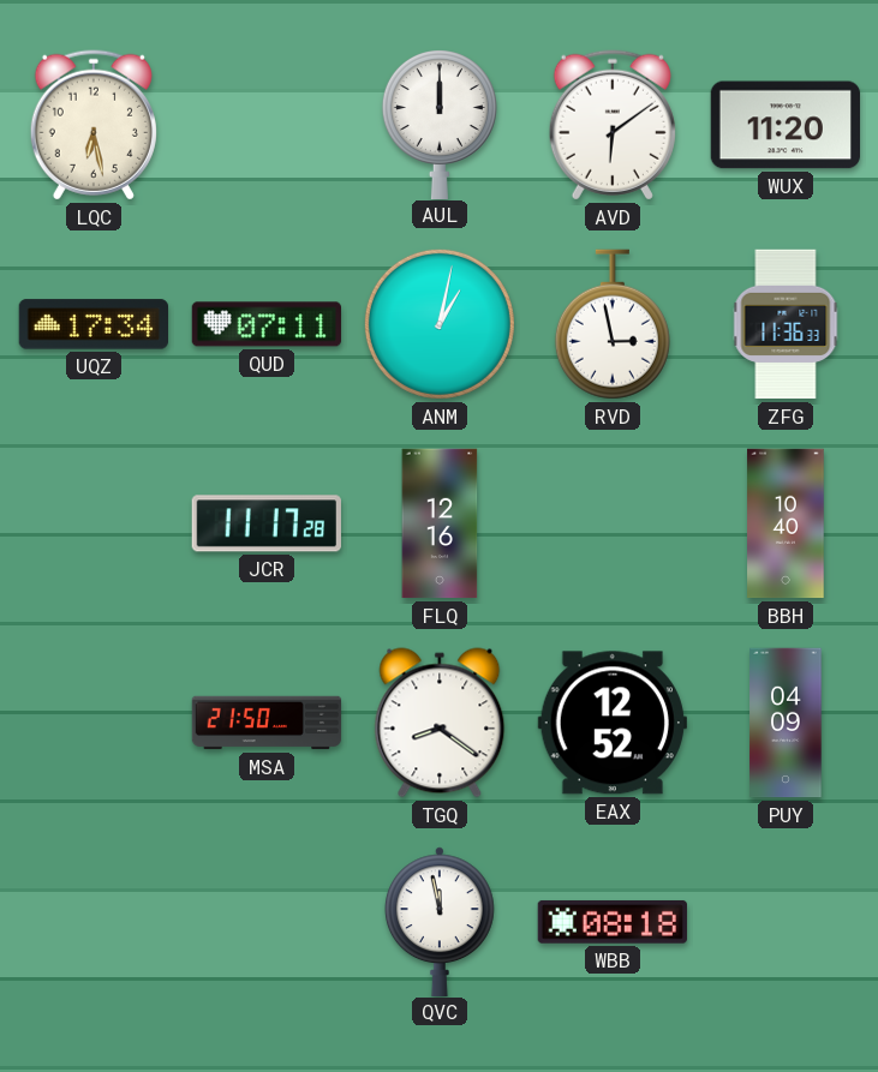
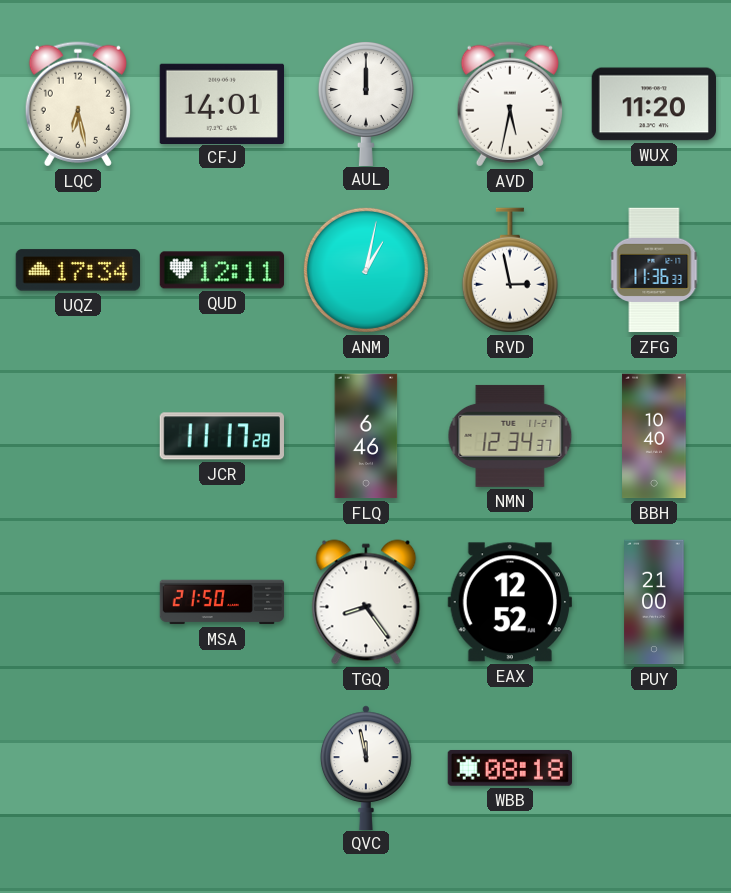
CFJ: none -> 14:01
AVD: 6:09 -> 5:32
QUD: 07:11 -> 12:11
FLQ: 12:16 -> 6:46
NMN: none -> 12:34
TGQ: 8:21 -> 8:24
PUY: 04:09 -> 21:00
